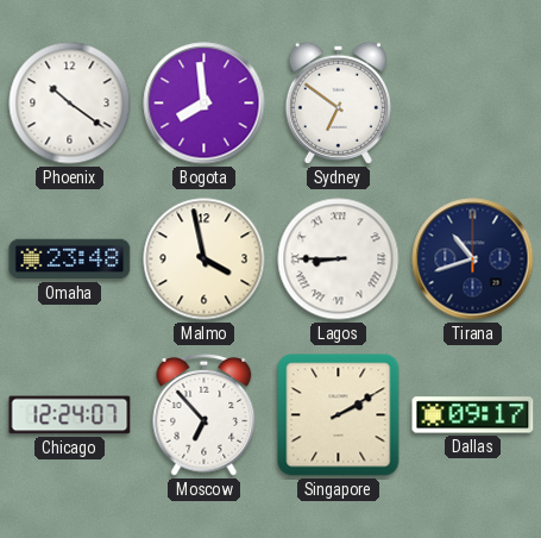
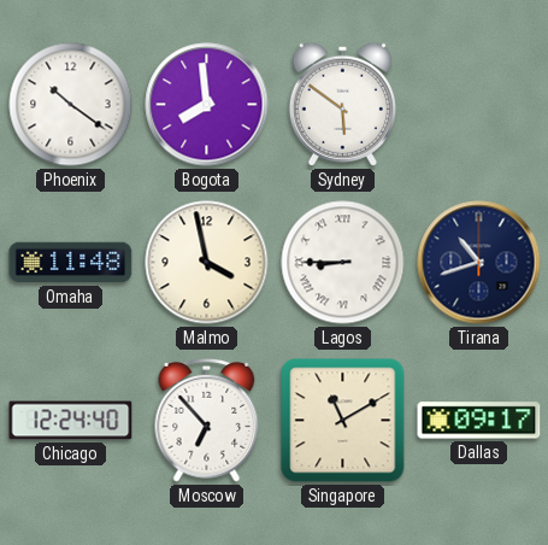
Sydney: 6:51 -> 5:51
Omaha: 23:48 -> 11:48
Chicago: 12:24:07 -> 12:24:40
Singapore: 2:10 -> 11:10
